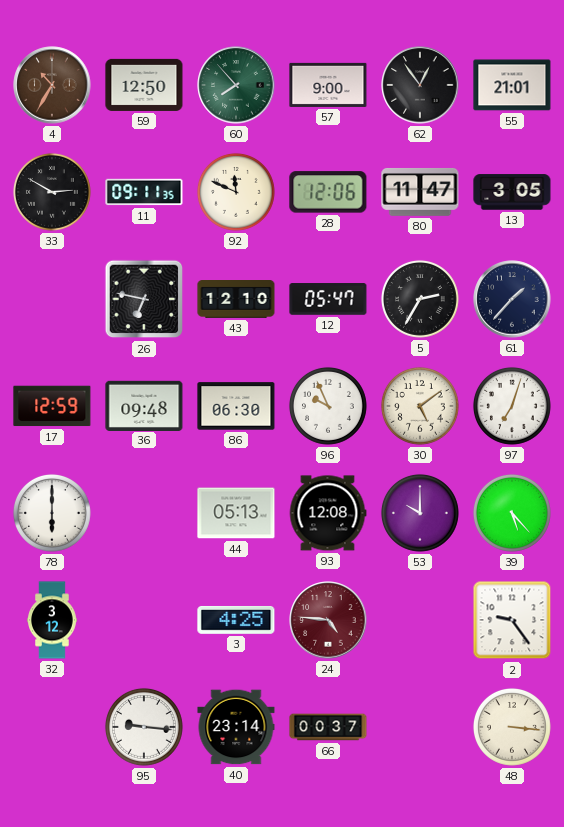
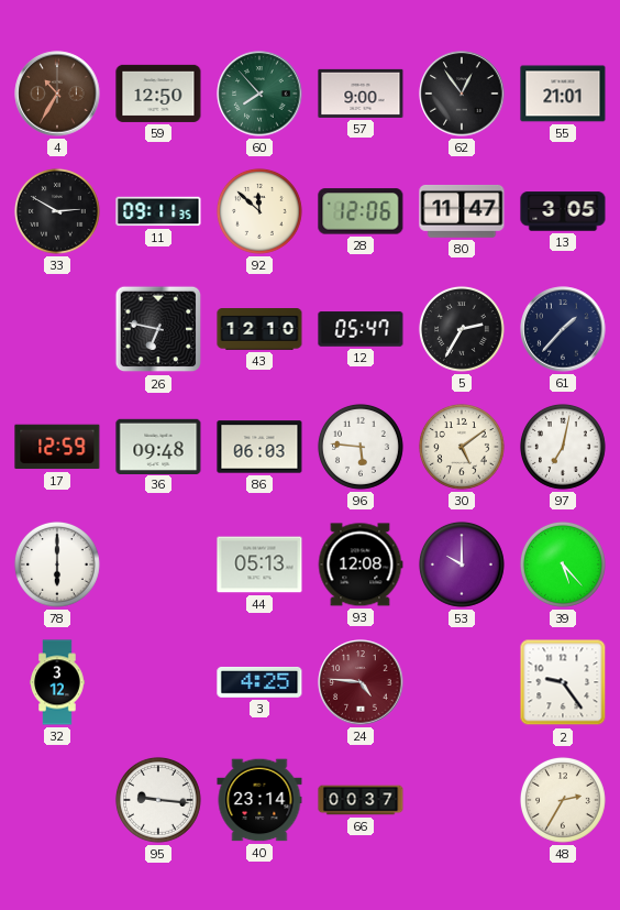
92: 11:49 -> 11:52
86: 06:30 -> 06:03
96: 9:56 -> 5:46
97: 7:03 -> 7:02
48: 3:16 -> 2:35
